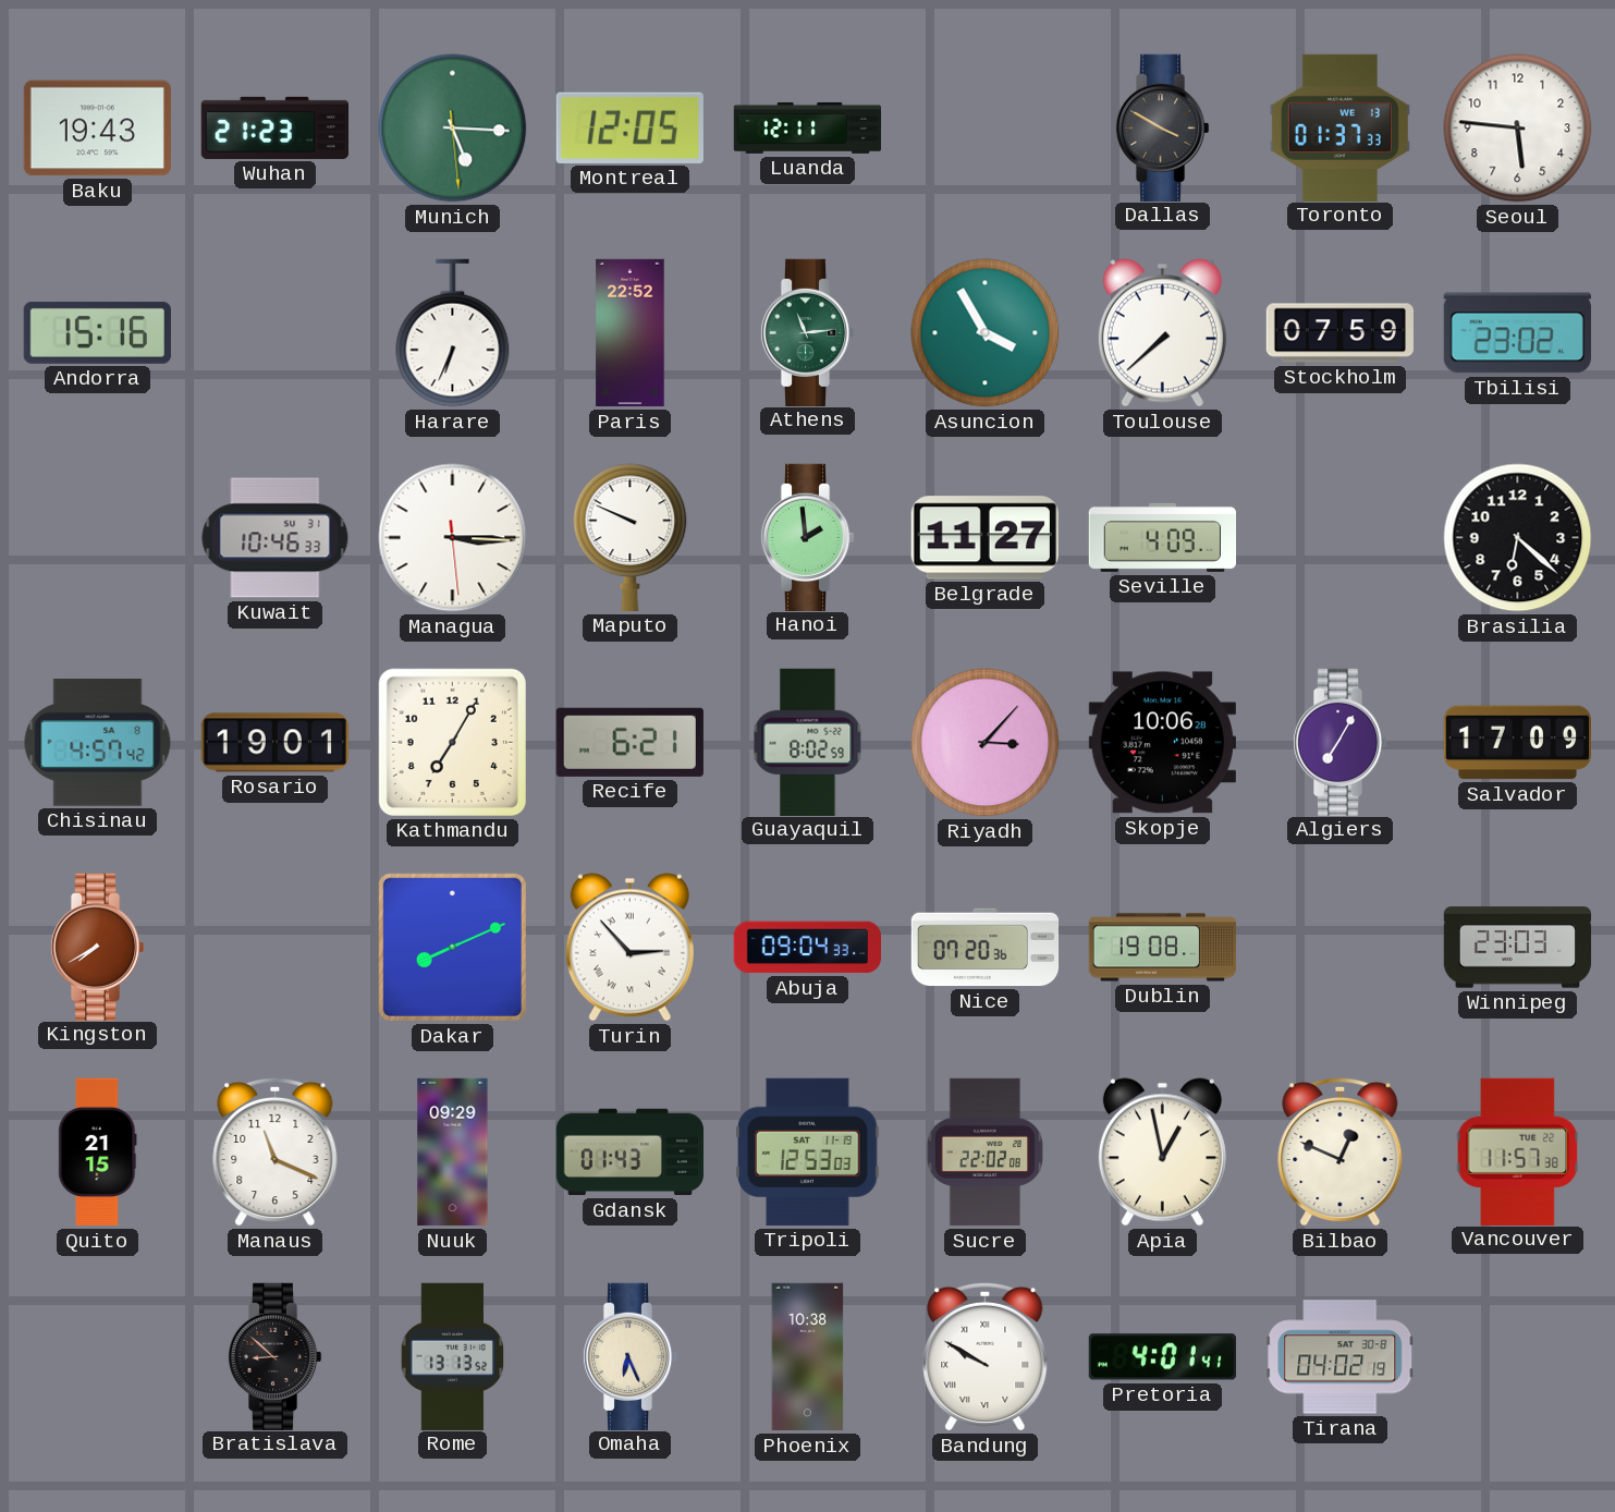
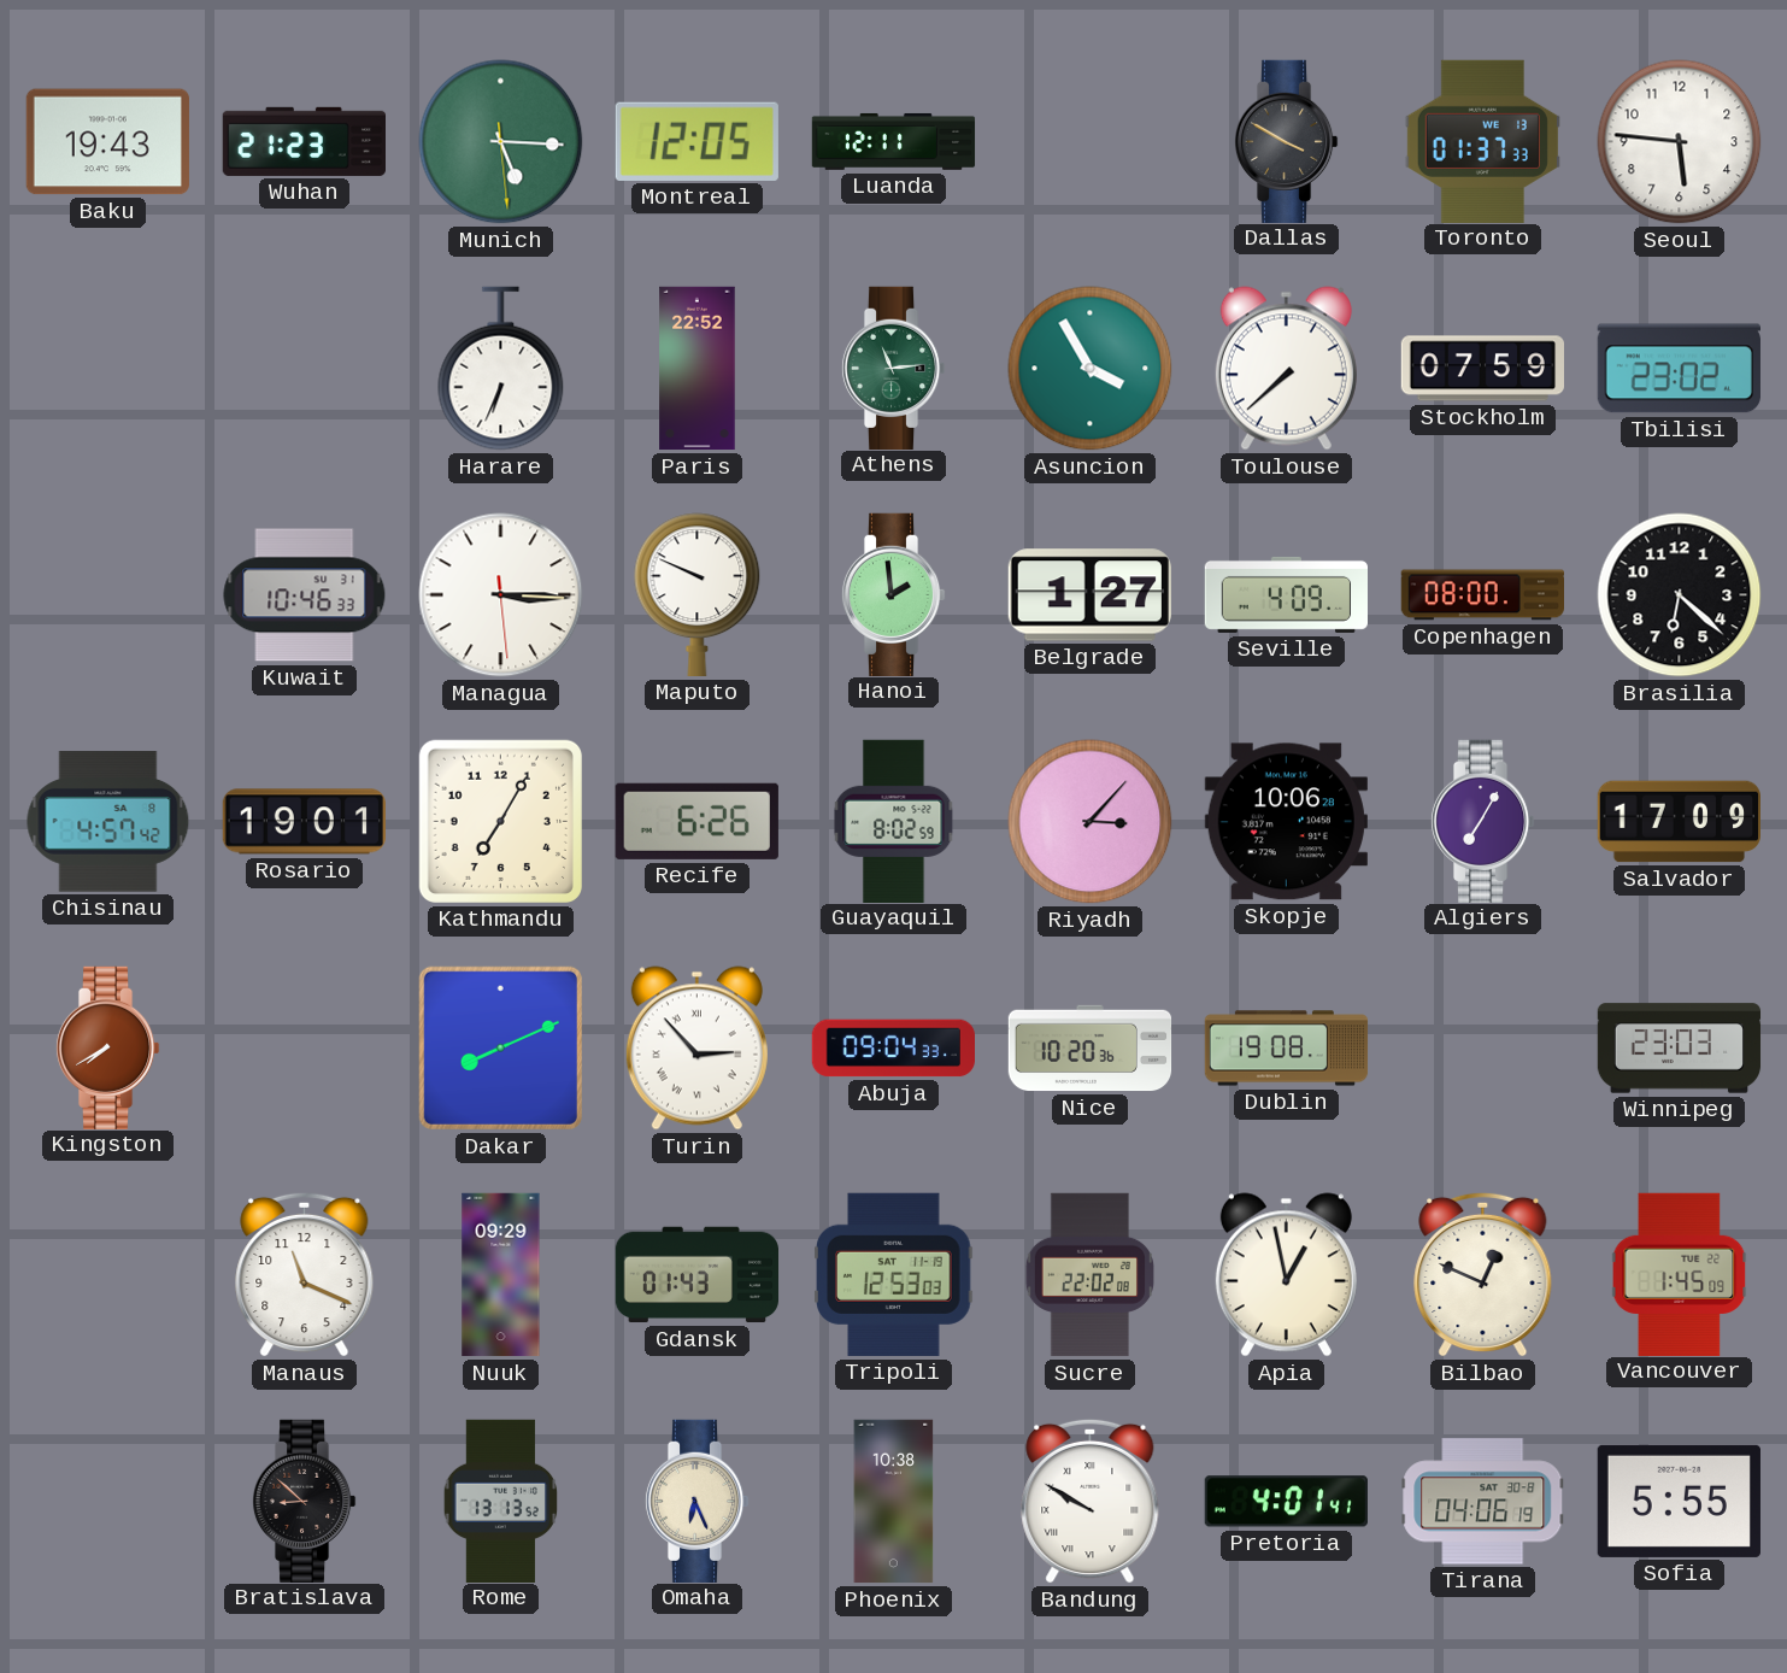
Andorra: 15:16 -> none
Belgrade: 11:27 -> 1:27
Copenhagen: none -> 08:00
Recife: 6:21 -> 6:26
Nice: 07:20 -> 10:20
Quito: 21:15 -> none
Vancouver: 11:57 -> 1:45
Tirana: 04:02 -> 04:06
Sofia: none -> 5:55
